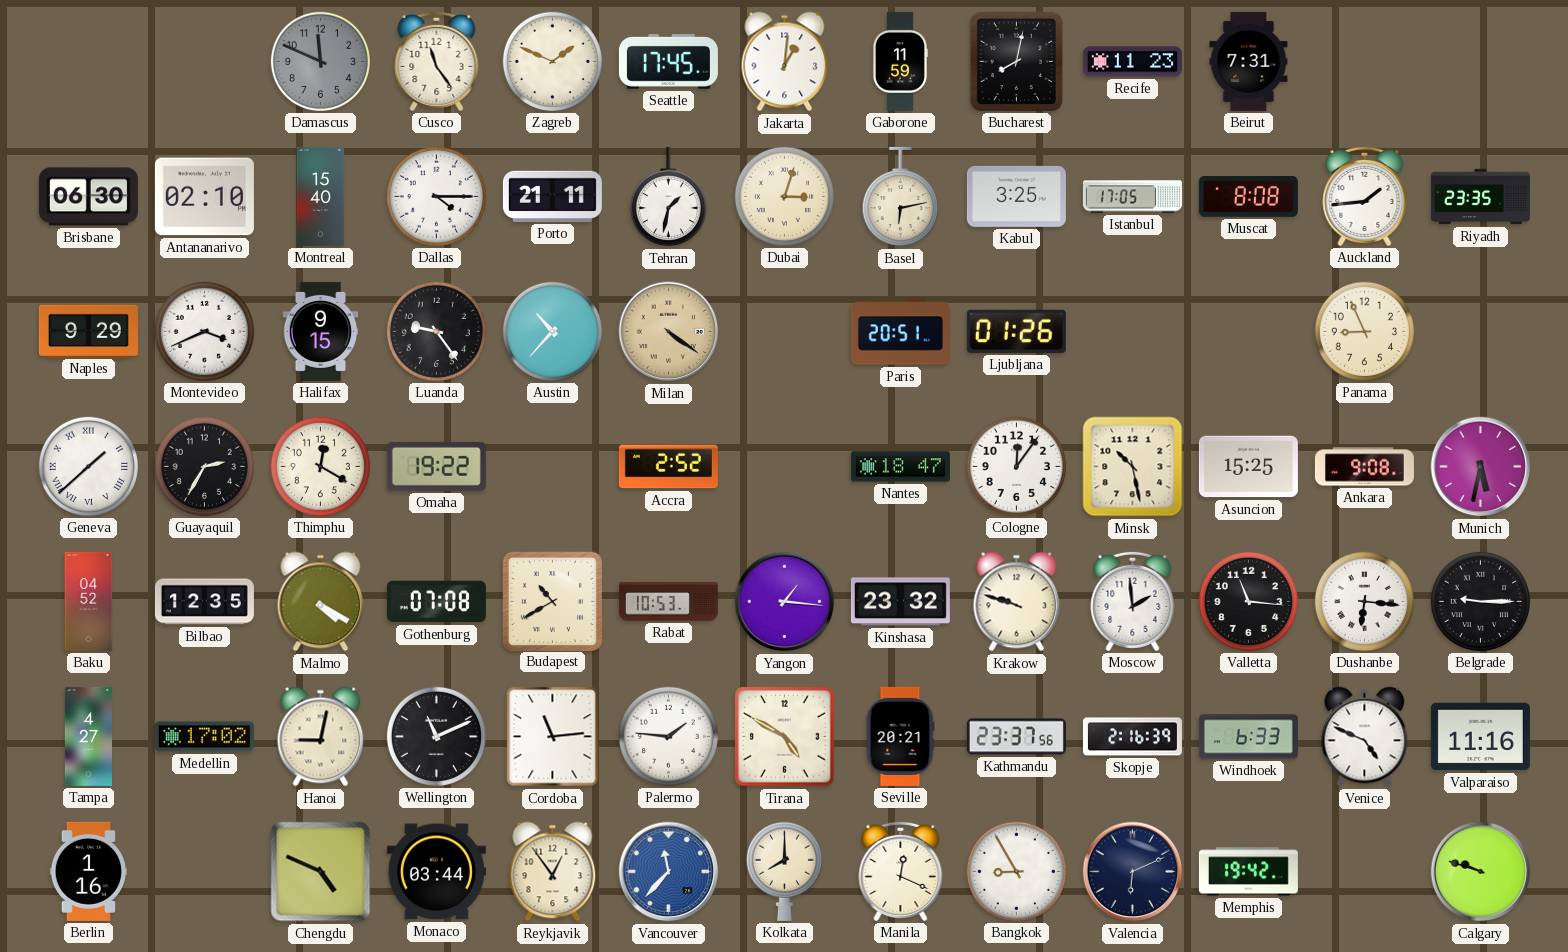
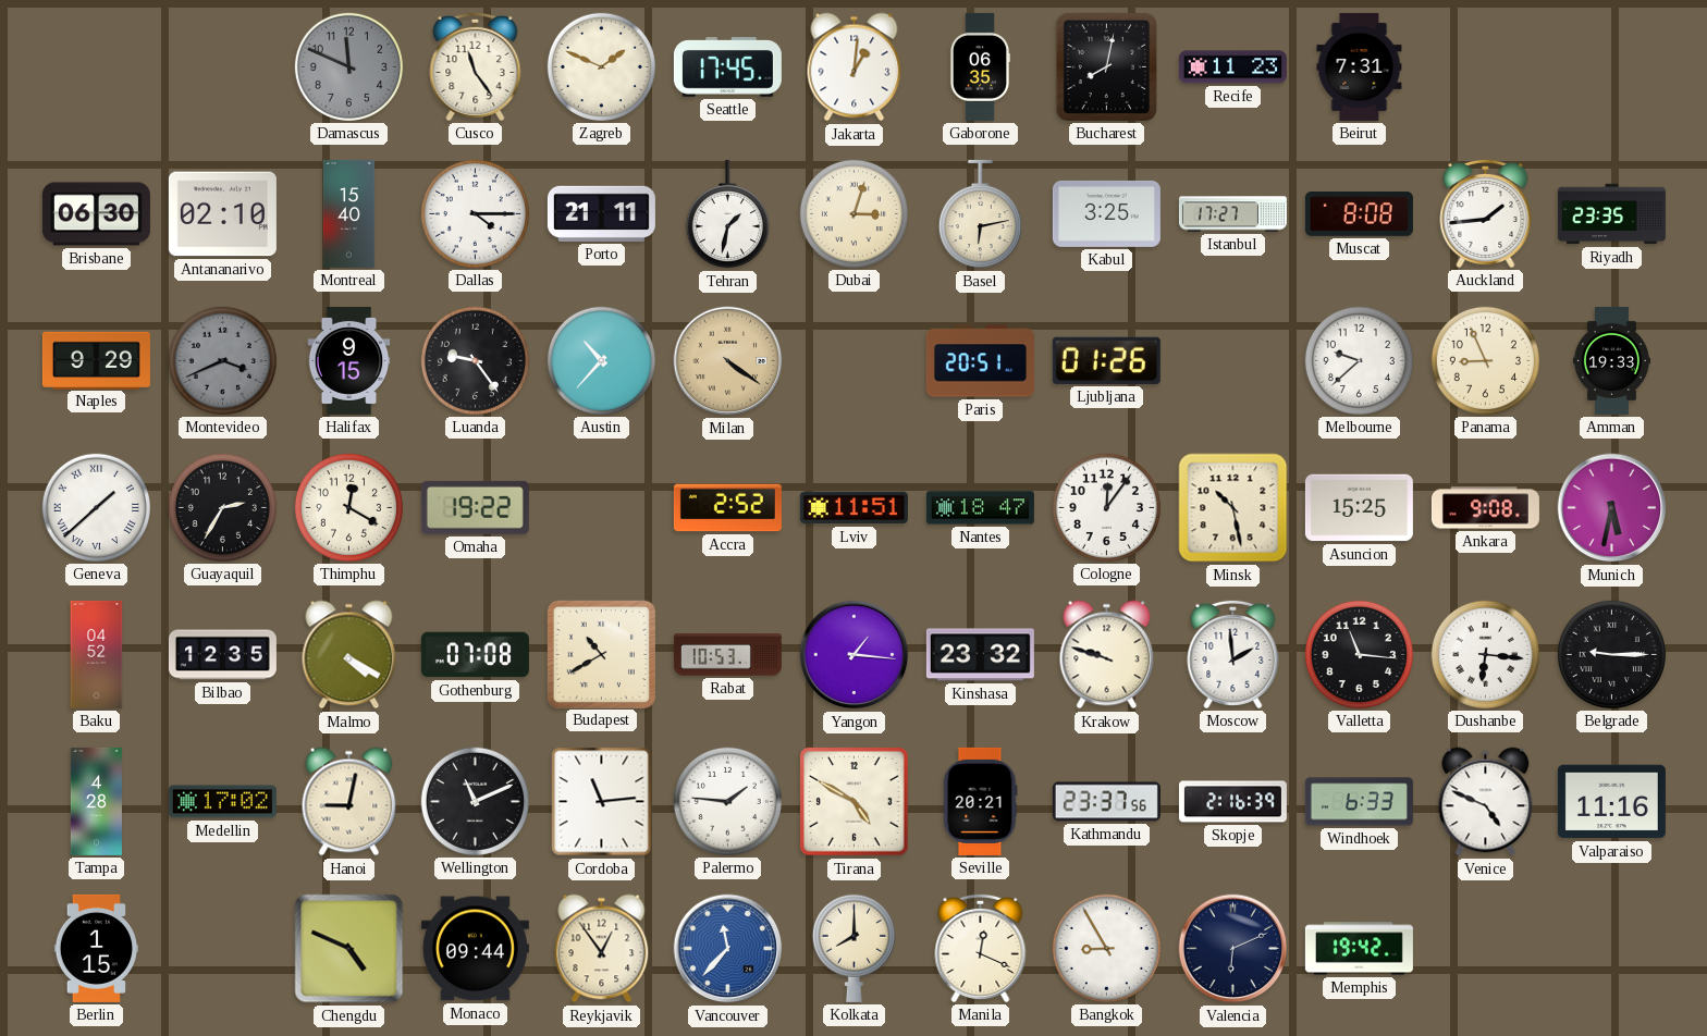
Gaborone: 11:59 -> 06:35
Istanbul: 17:05 -> 17:27
Montevideo dial: white -> grey
Melbourne: none -> 9:38
Amman: none -> 19:33
Lviv: none -> 11:51
Tampa: 4:27 -> 4:28
Berlin: 1:16 -> 1:15
Monaco: 03:44 -> 09:44
Calgary: 9:48 -> none
